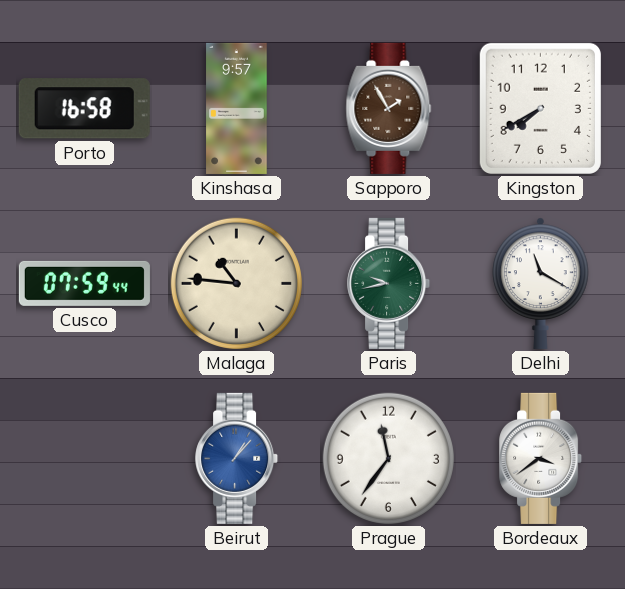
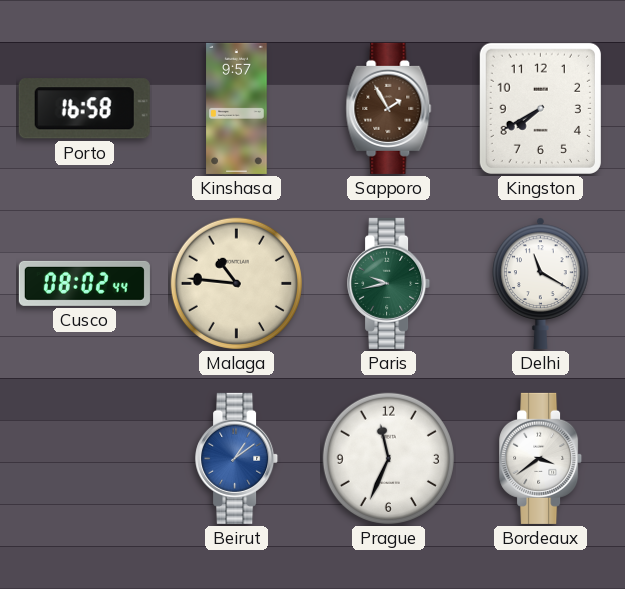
Cusco: 07:59 -> 08:02
Beirut: 1:07 -> 1:09
Prague: 11:36 -> 11:34
